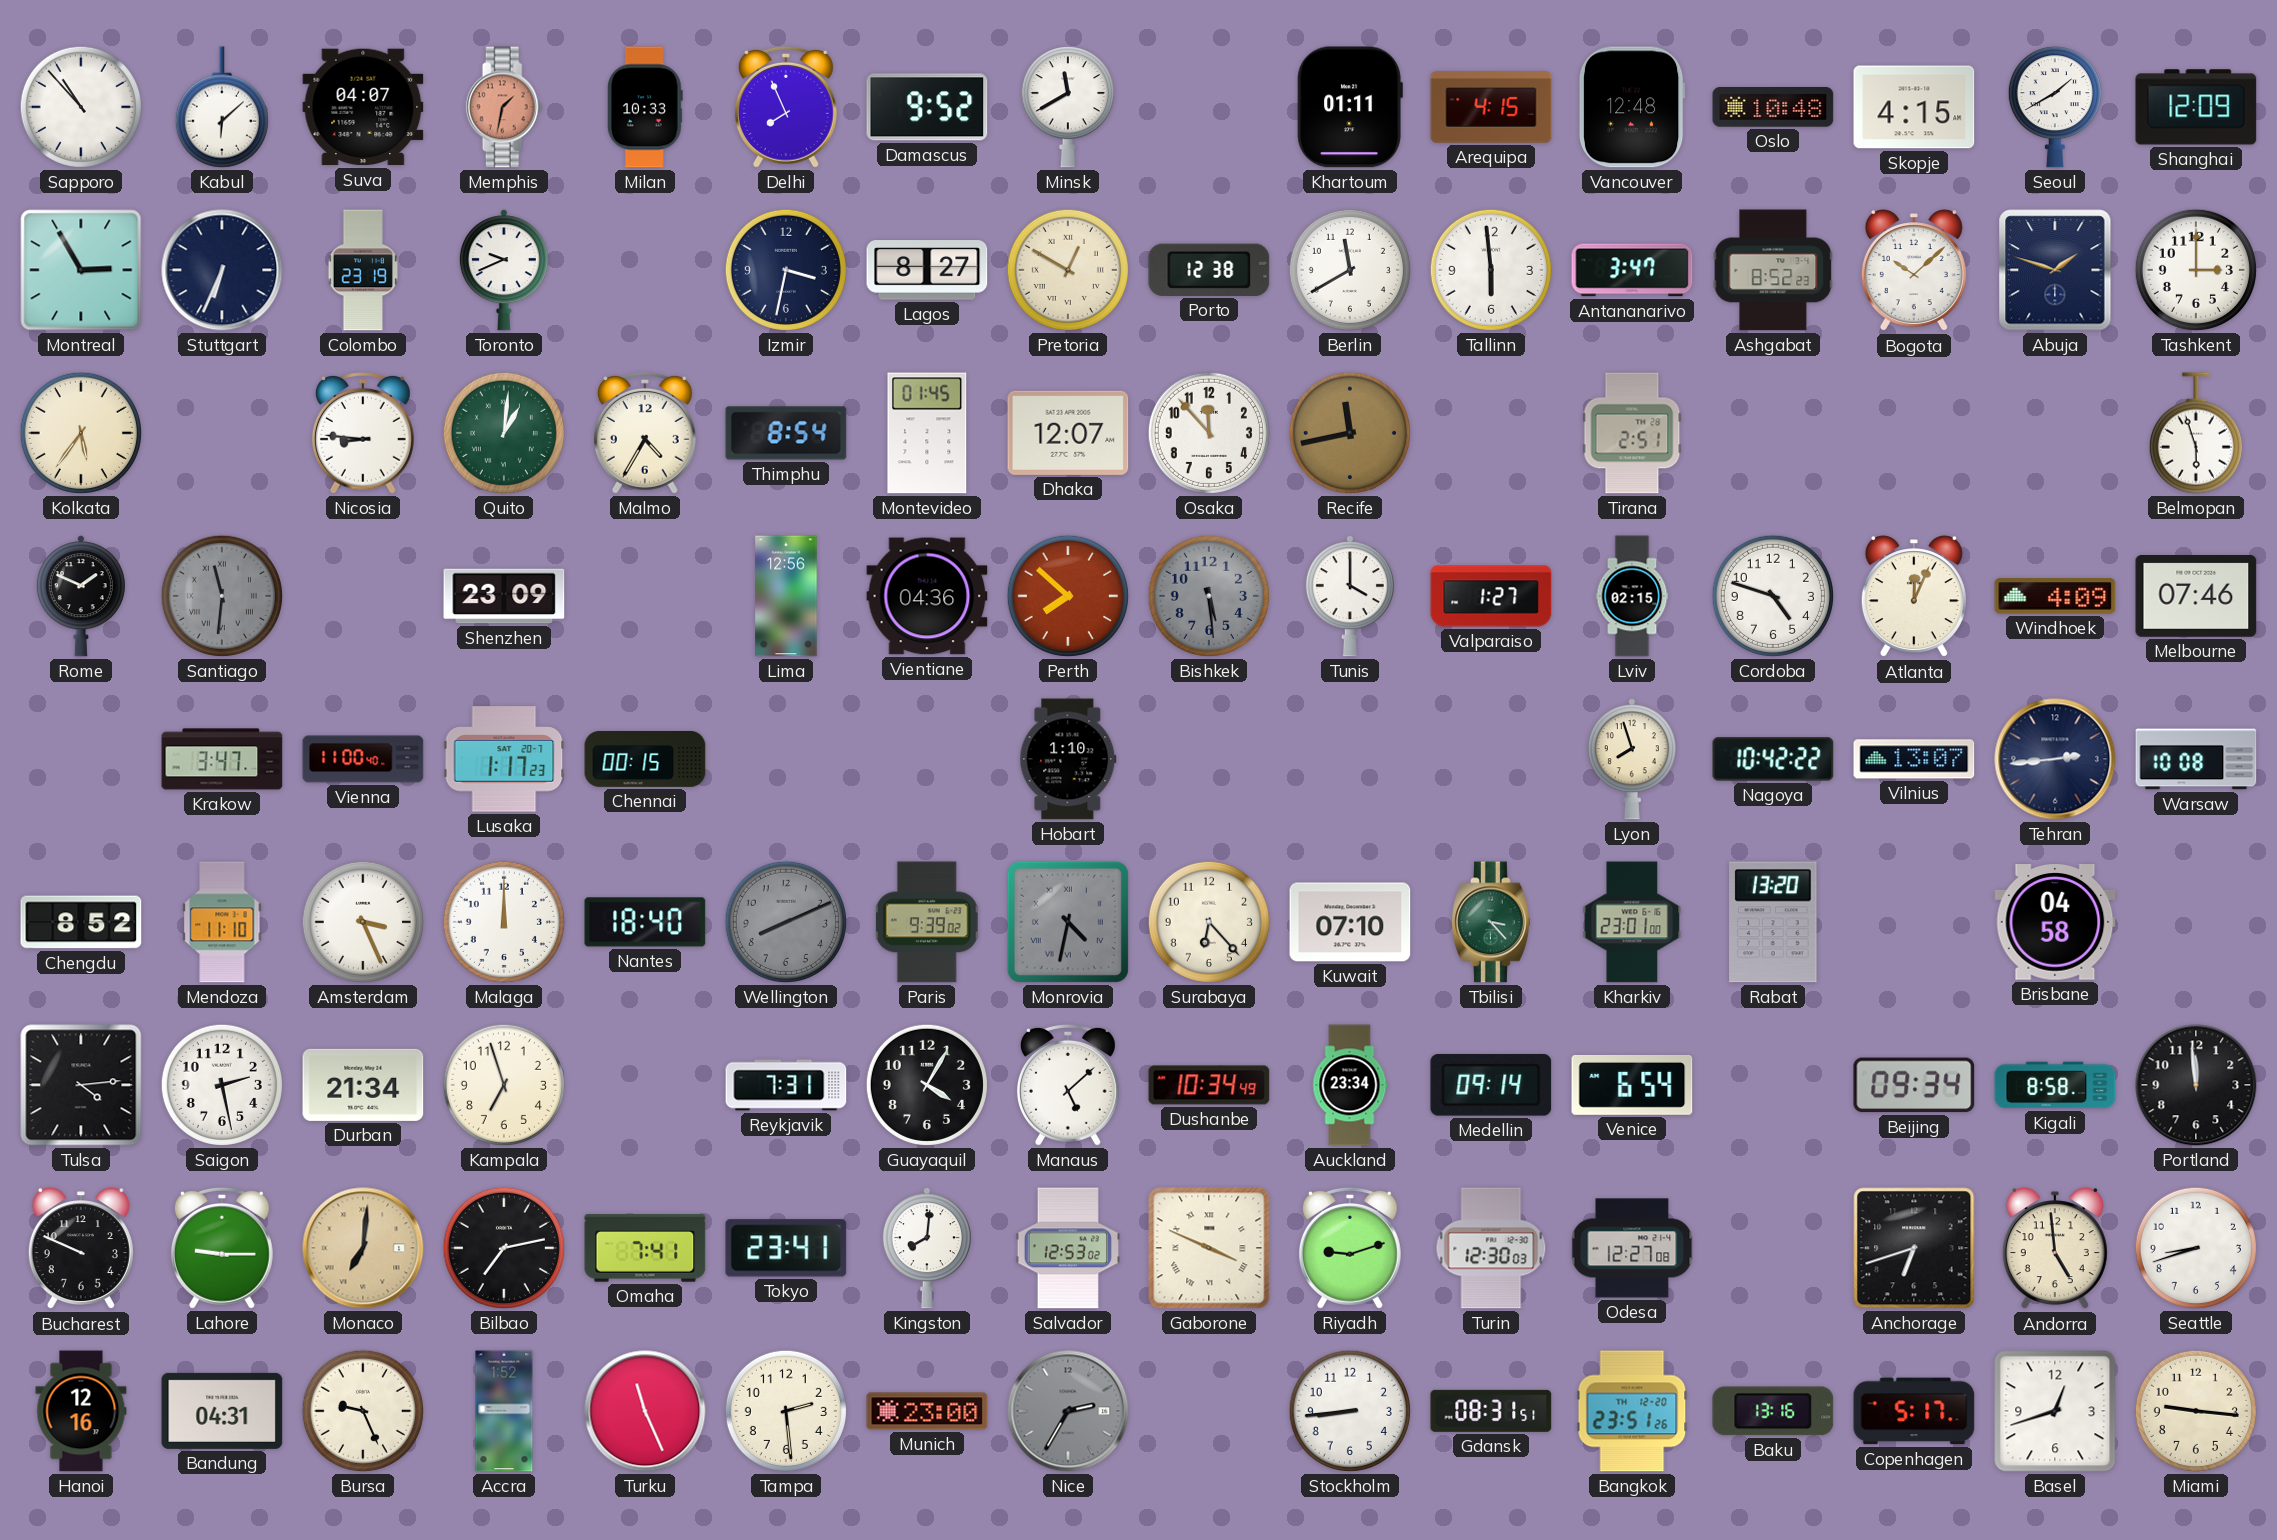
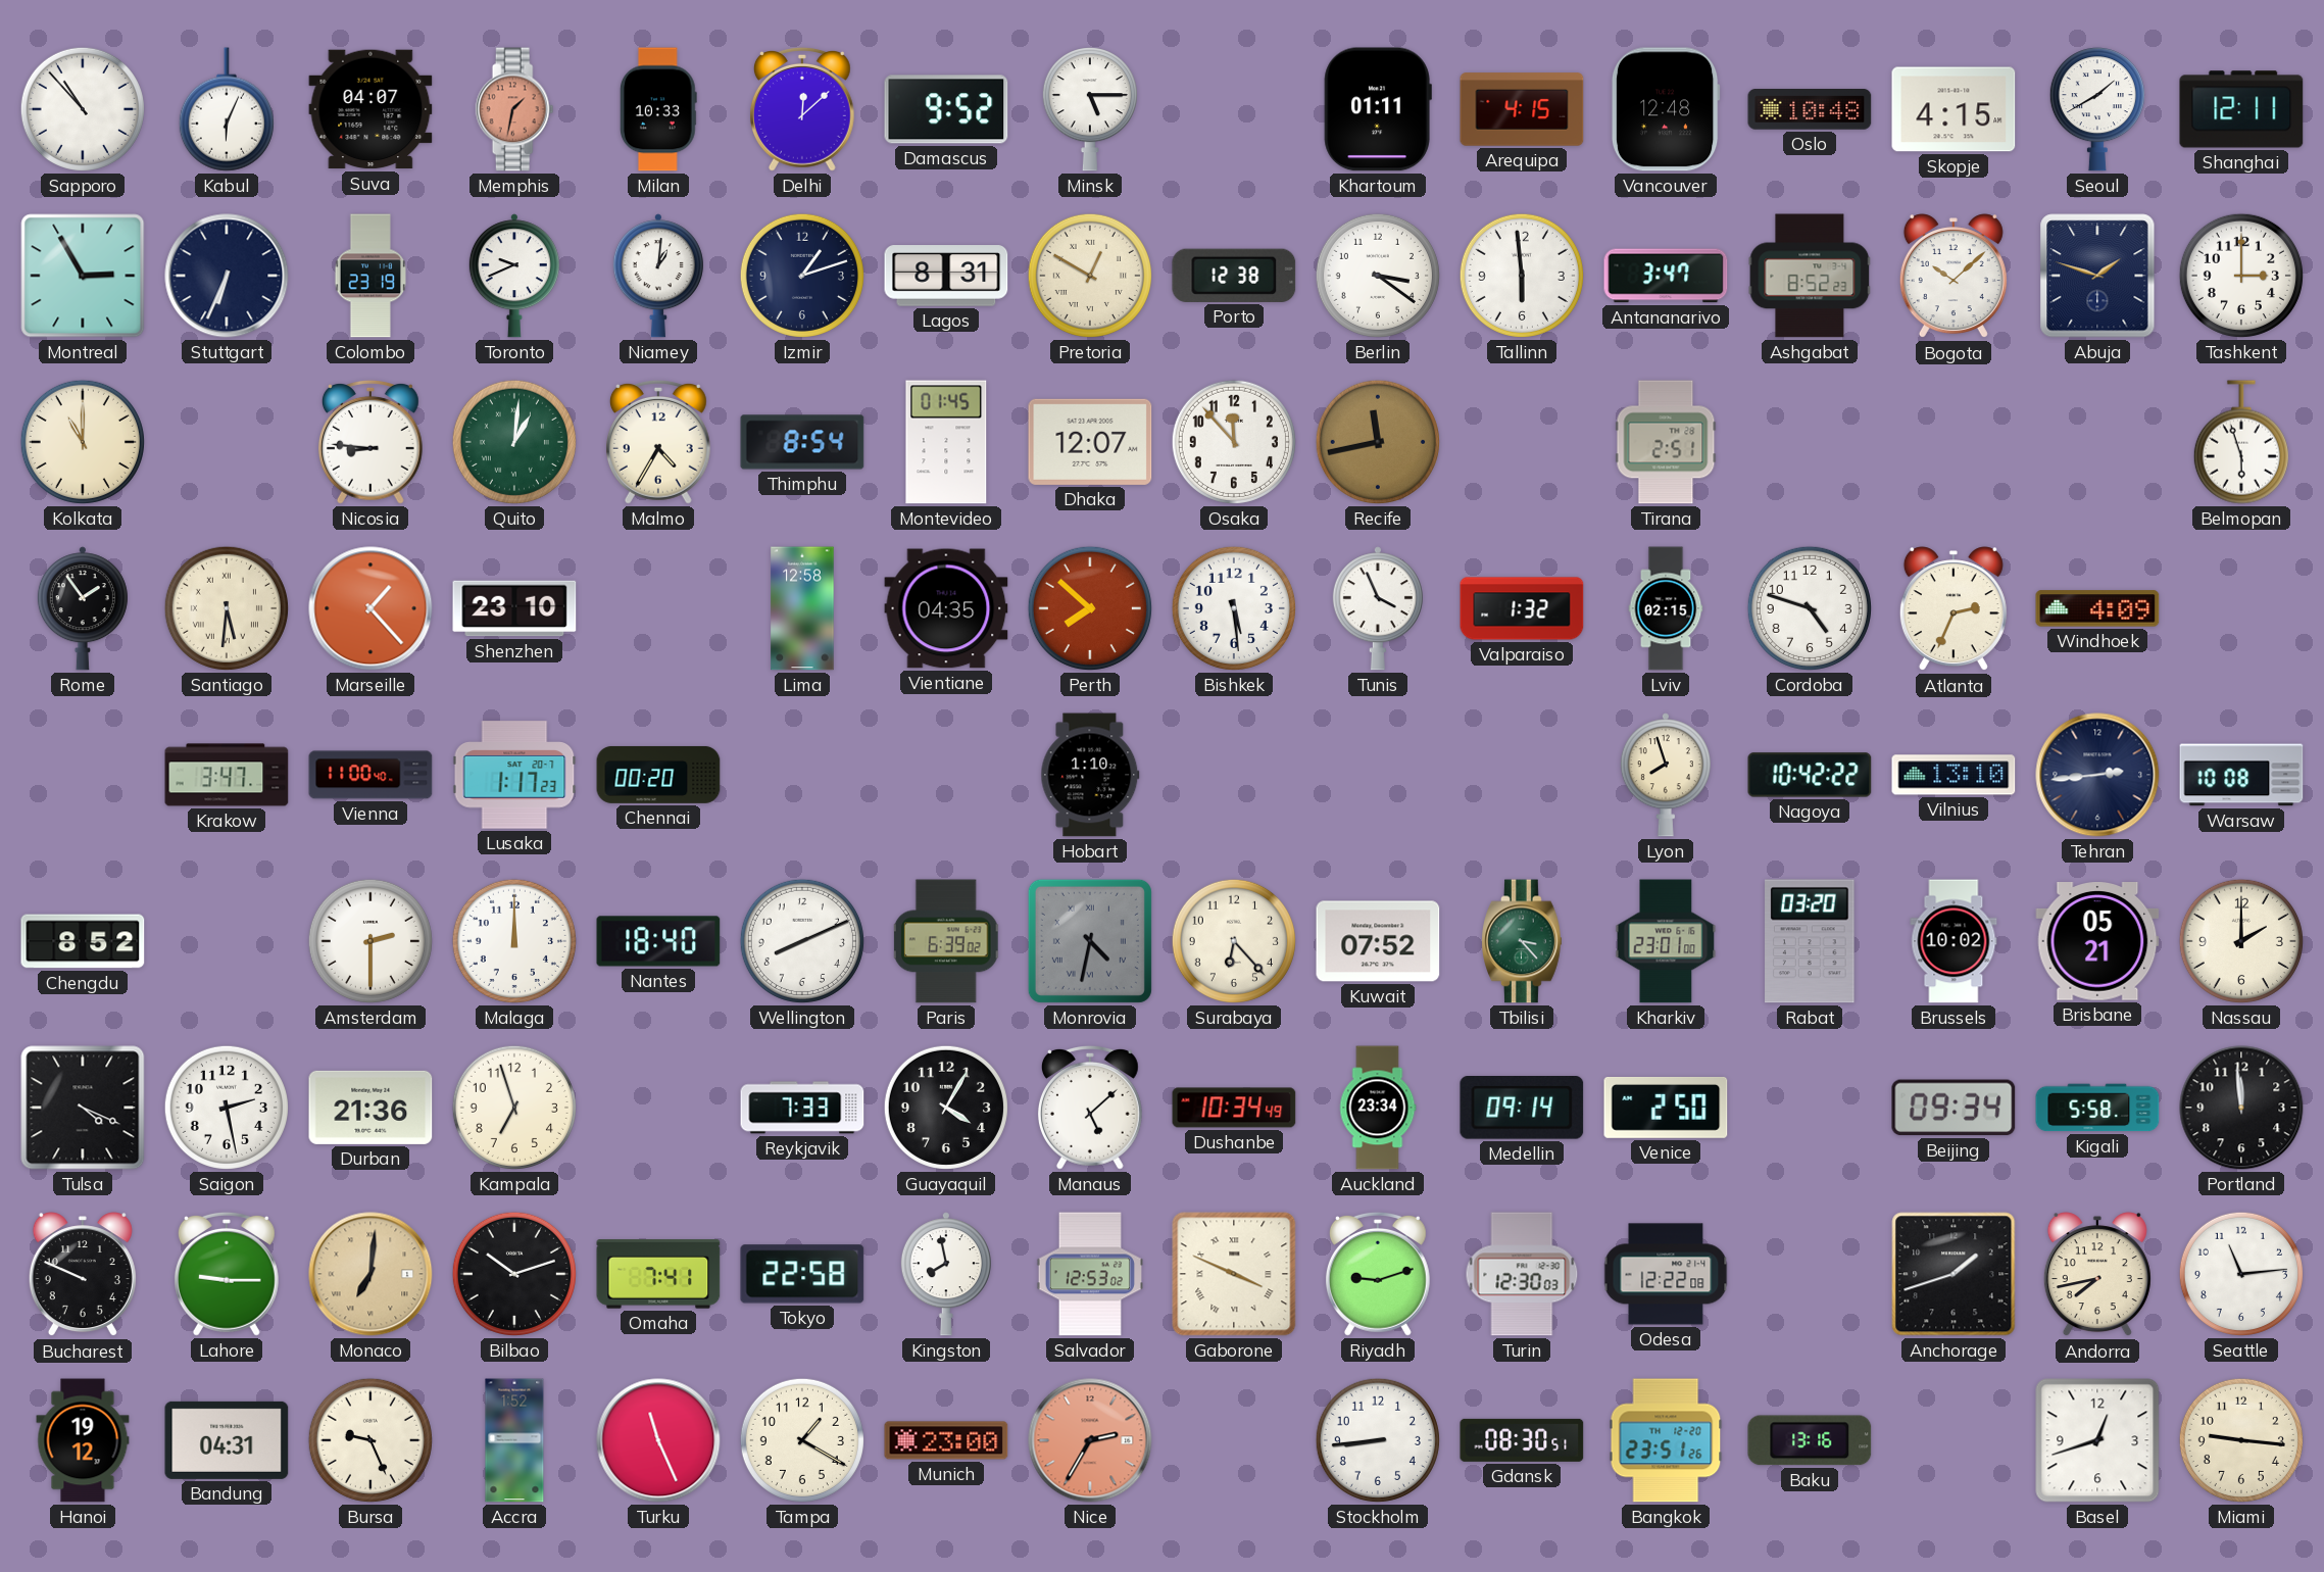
Kabul: 6:08 -> 6:04
Delhi: 7:56 -> 12:08
Minsk: 11:40 -> 5:15
Shanghai: 12:09 -> 12:11
Niamey: none -> 1:01
Izmir: 3:32 -> 1:12
Lagos: 8:27 -> 8:31
Berlin: 11:40 -> 3:21
Kolkata: 5:36 -> 11:00
Rome: 1:49 -> 1:54
Santiago: 11:31 -> 5:31
Santiago dial: grey -> cream
Marseille: none -> 1:23
Shenzhen: 23:09 -> 23:10
Lima: 12:56 -> 12:58
Vientiane: 04:36 -> 04:35
Bishkek dial: grey -> white
Tunis: 4:00 -> 3:56
Valparaiso: 1:27 -> 1:32
Atlanta: 12:04 -> 2:34
Melbourne: 07:46 -> none
Chennai: 00:15 -> 00:20
Vilnius: 13:07 -> 13:10
Mendoza: 11:10 -> none
Amsterdam: 3:26 -> 2:30
Wellington dial: grey -> white
Paris: 9:39 -> 6:39
Kuwait: 07:10 -> 07:52
Rabat: 13:20 -> 03:20
Brussels: none -> 10:02
Brisbane: 04:58 -> 05:21
Nassau: none -> 2:00
Tulsa: 4:14 -> 4:19
Durban: 21:34 -> 21:36
Reykjavik: 7:31 -> 7:33
Venice: 6:54 -> 2:50
Kigali: 8:58 -> 5:58
Bilbao: 7:13 -> 10:12
Tokyo: 23:41 -> 22:58
Kingston: 8:01 -> 7:58
Odesa: 12:27 -> 12:22
Anchorage: 6:42 -> 1:42
Andorra: 4:59 -> 7:43
Seattle: 8:42 -> 11:14
Hanoi: 12:16 -> 19:12
Tampa: 2:29 -> 1:20
Nice dial: grey -> salmon
Gdansk: 08:31 -> 08:30
Copenhagen: 5:17 -> none
